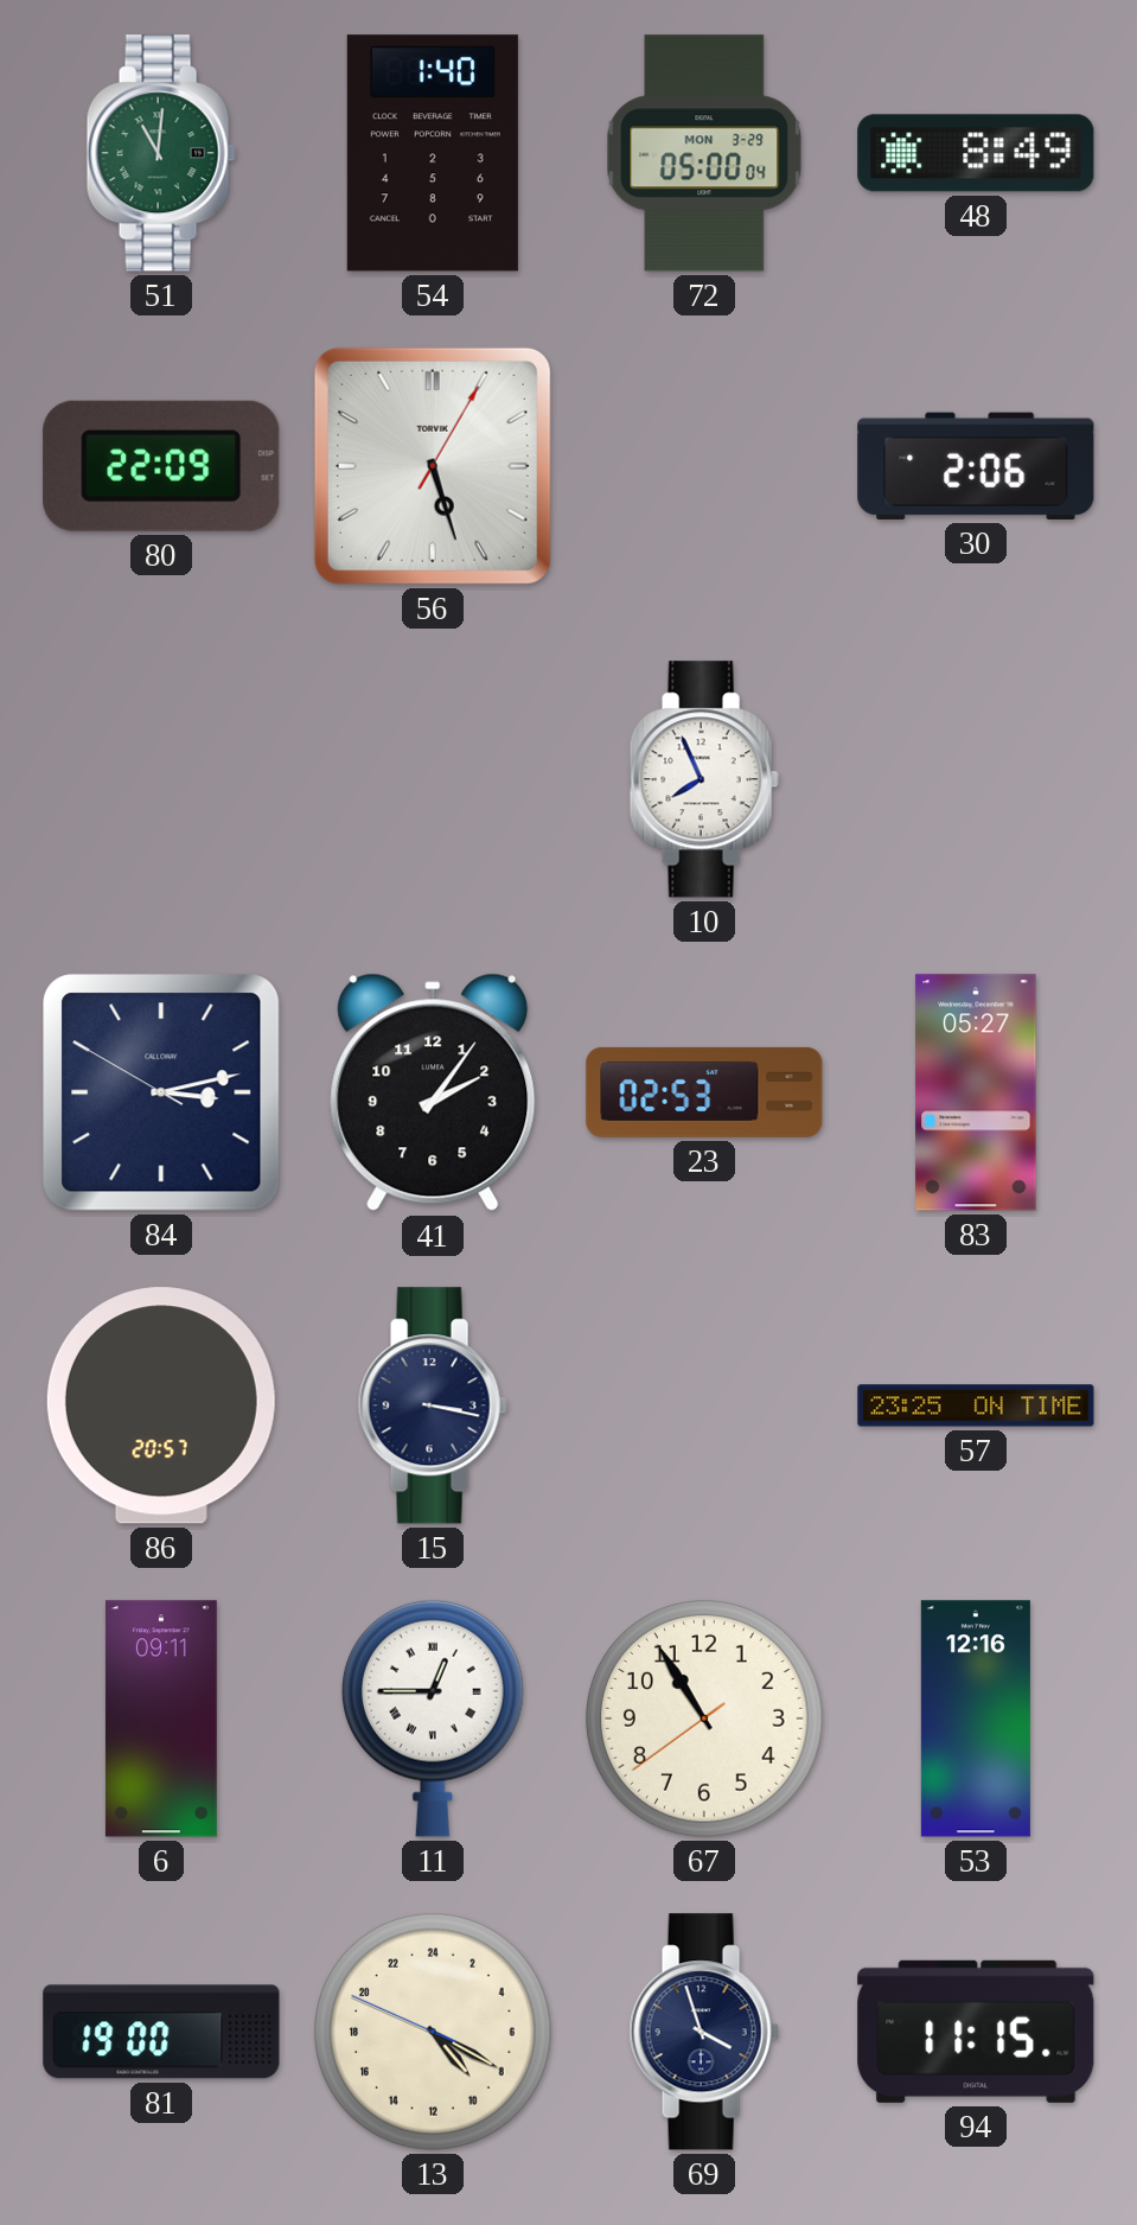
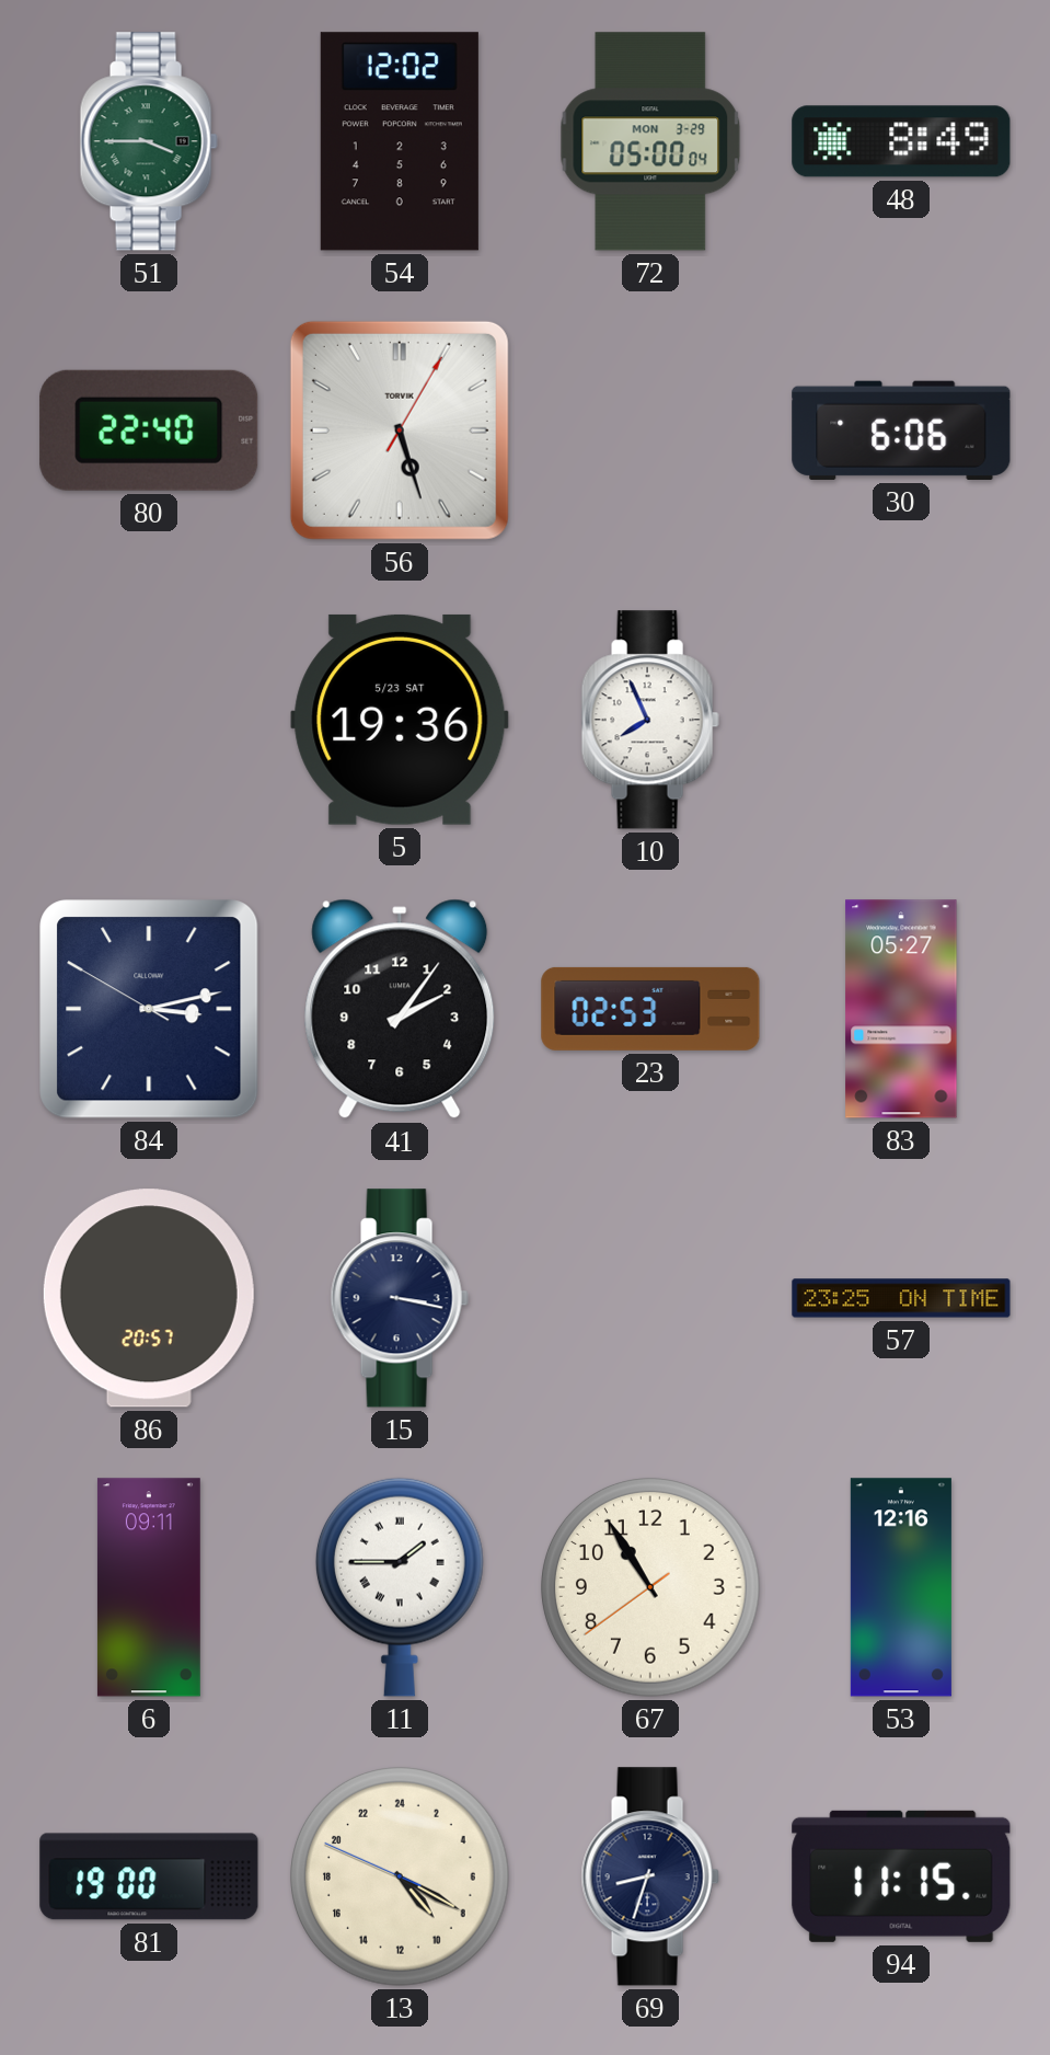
51: 11:01 -> 3:45
54: 1:40 -> 12:02
80: 22:09 -> 22:40
30: 2:06 -> 6:06
5: none -> 19:36
11: 12:45 -> 1:45
69: 3:57 -> 8:33
